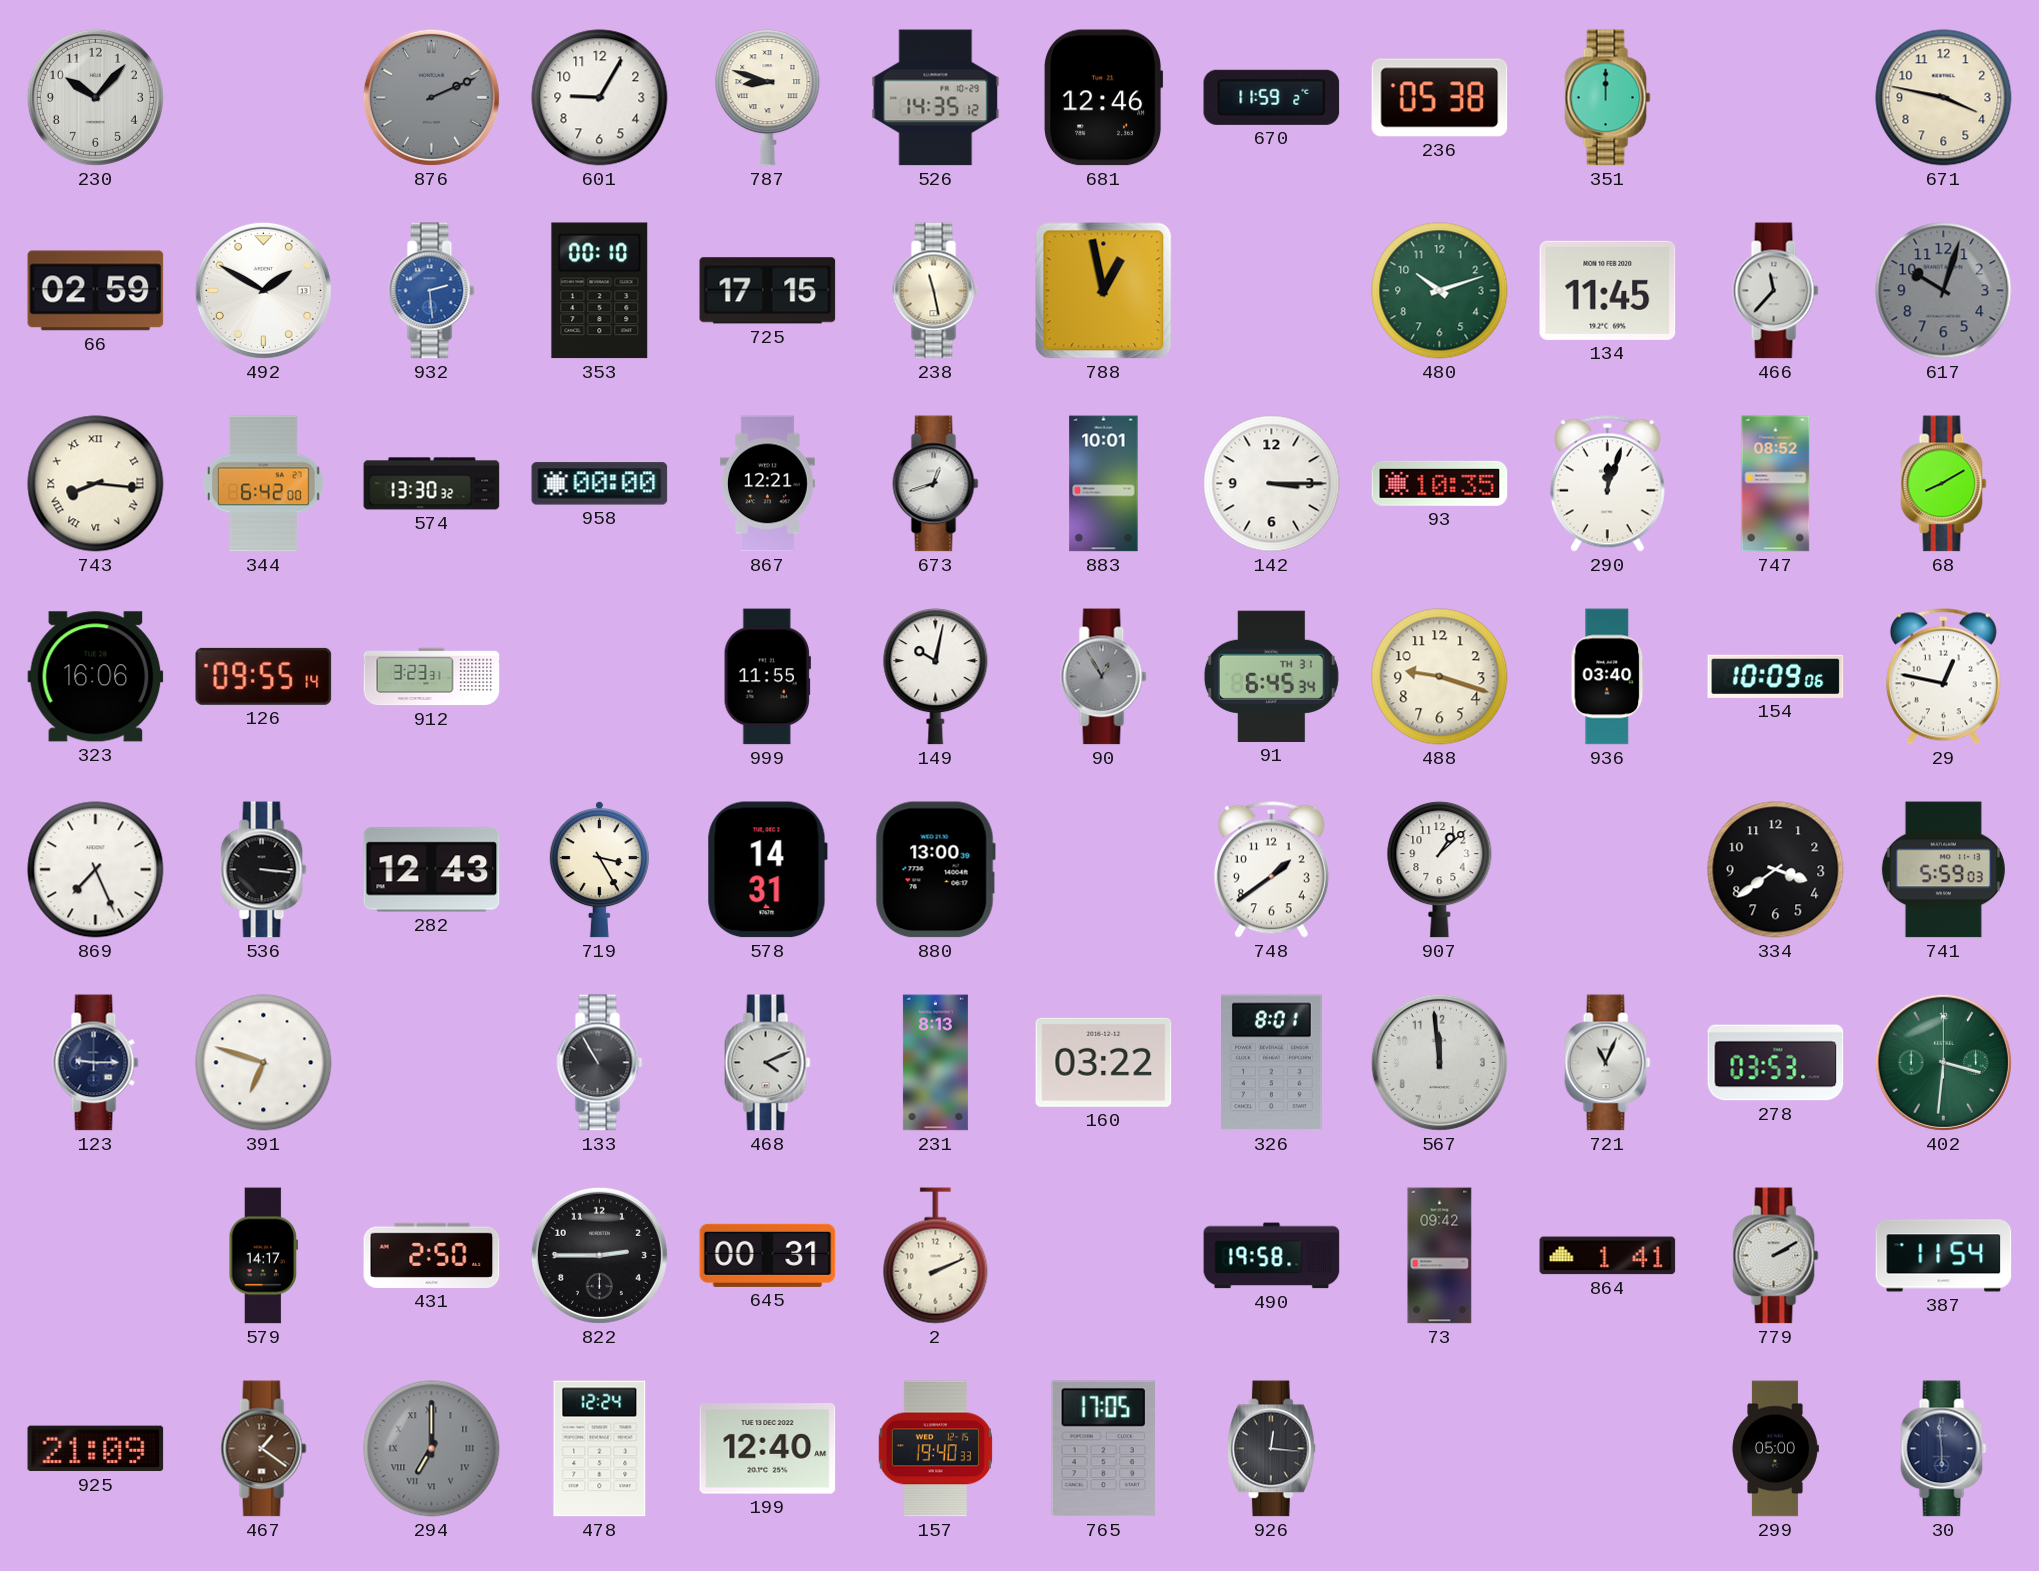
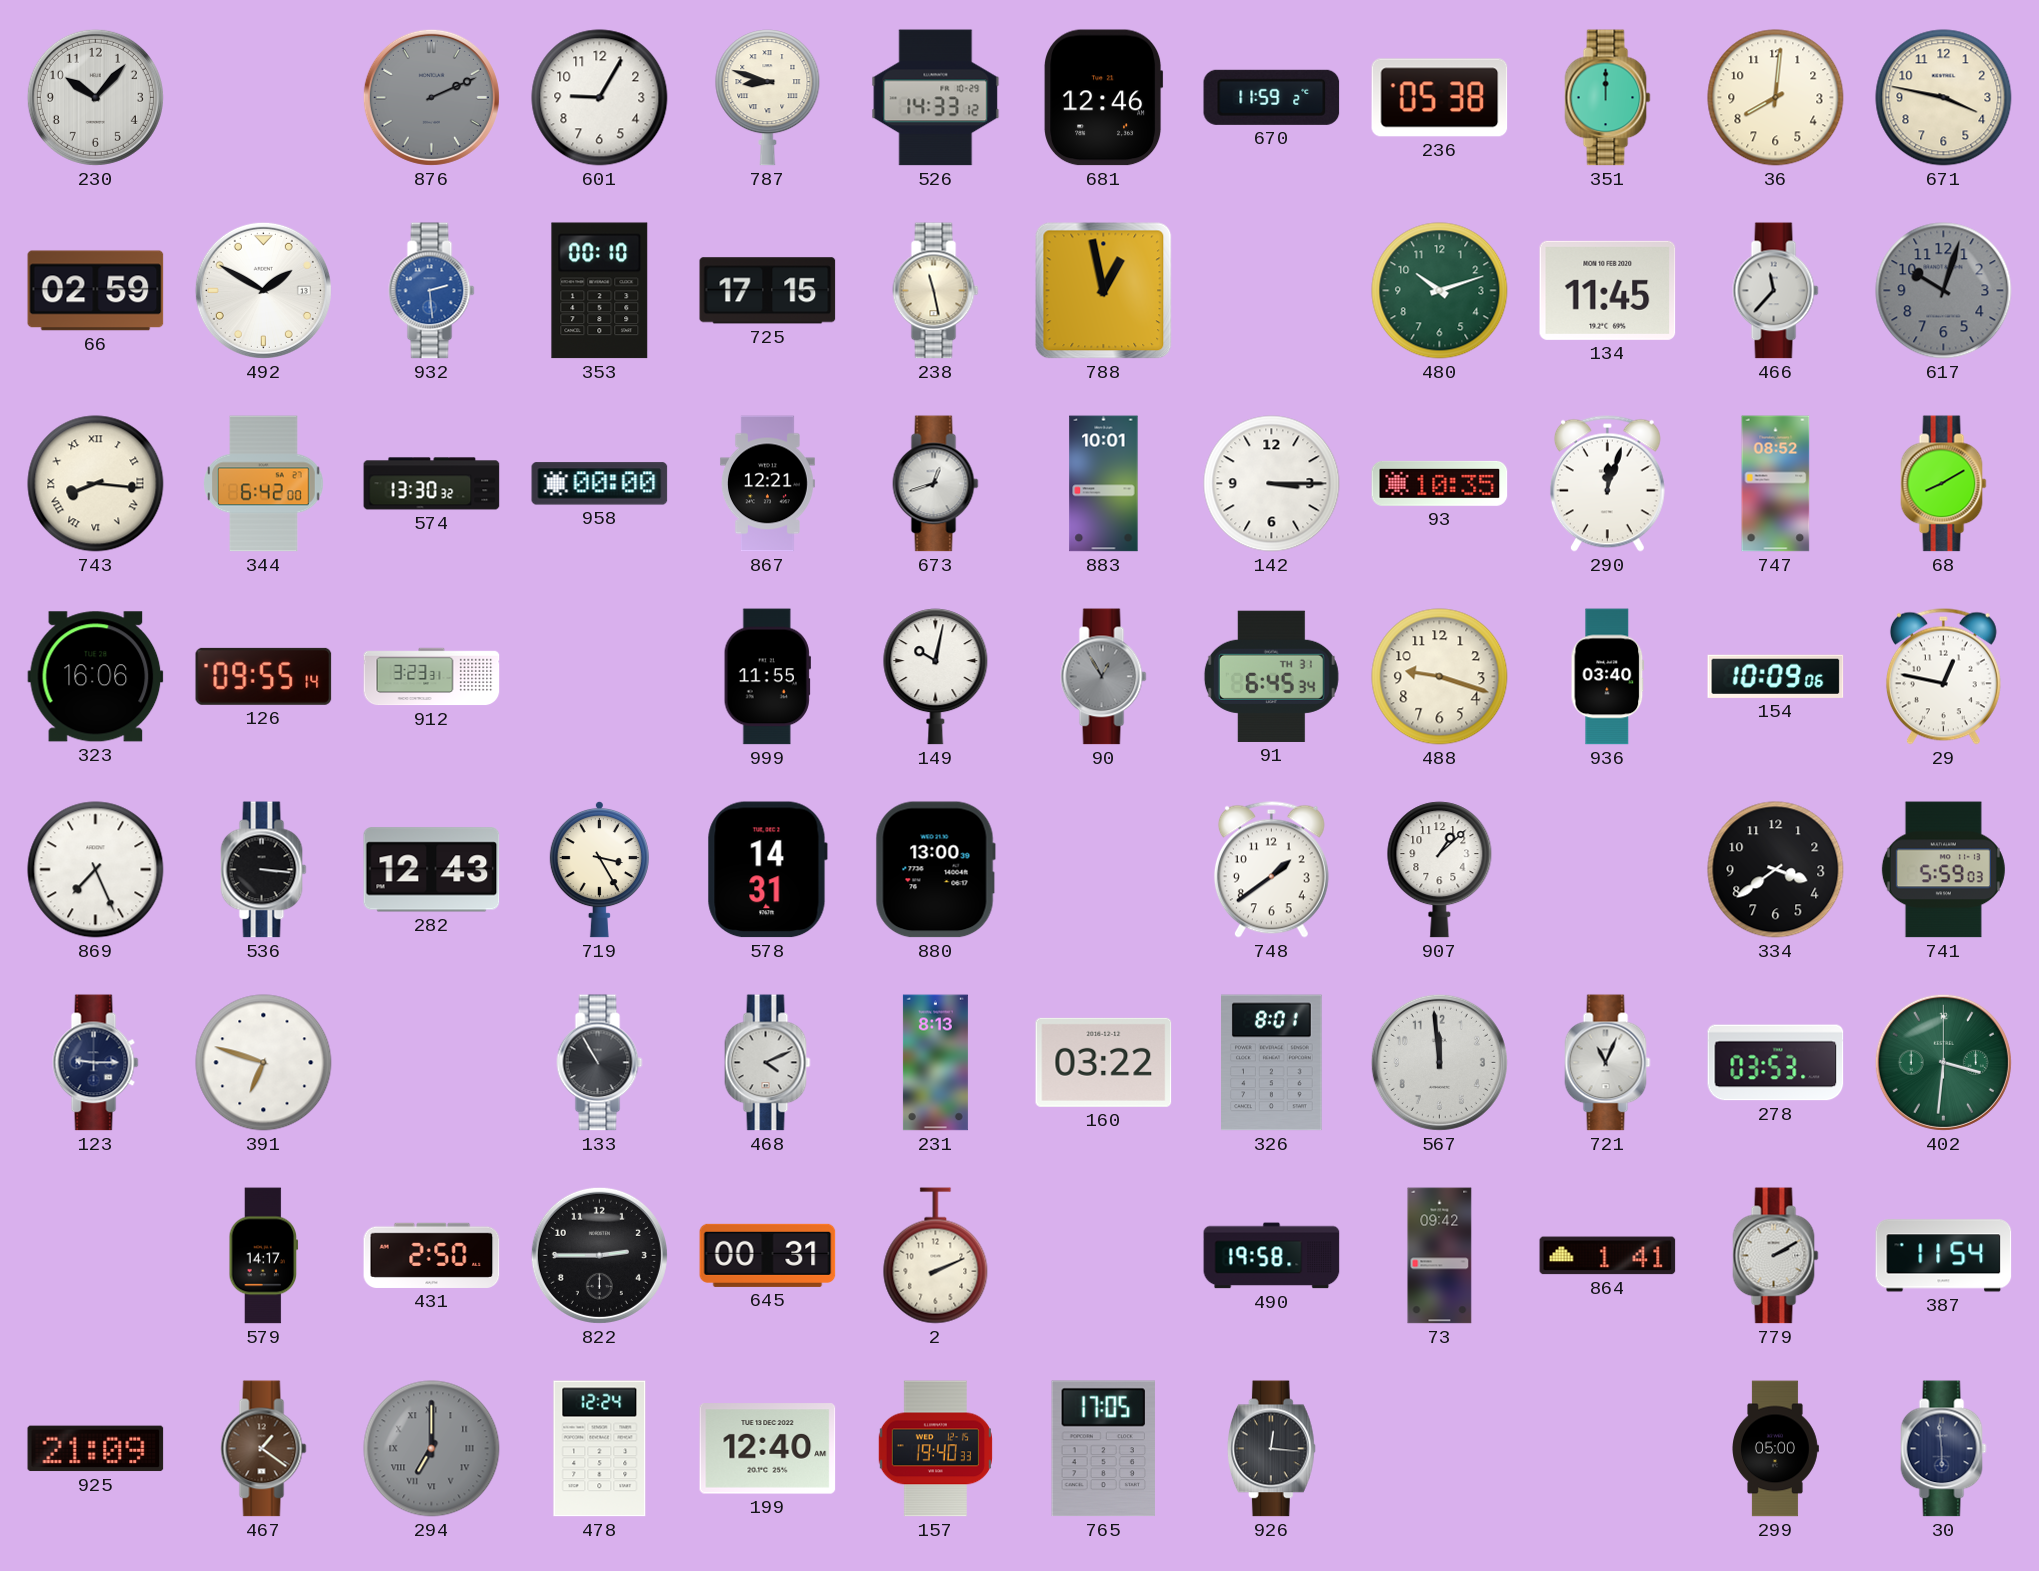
526: 14:35 -> 14:33
36: none -> 8:01
